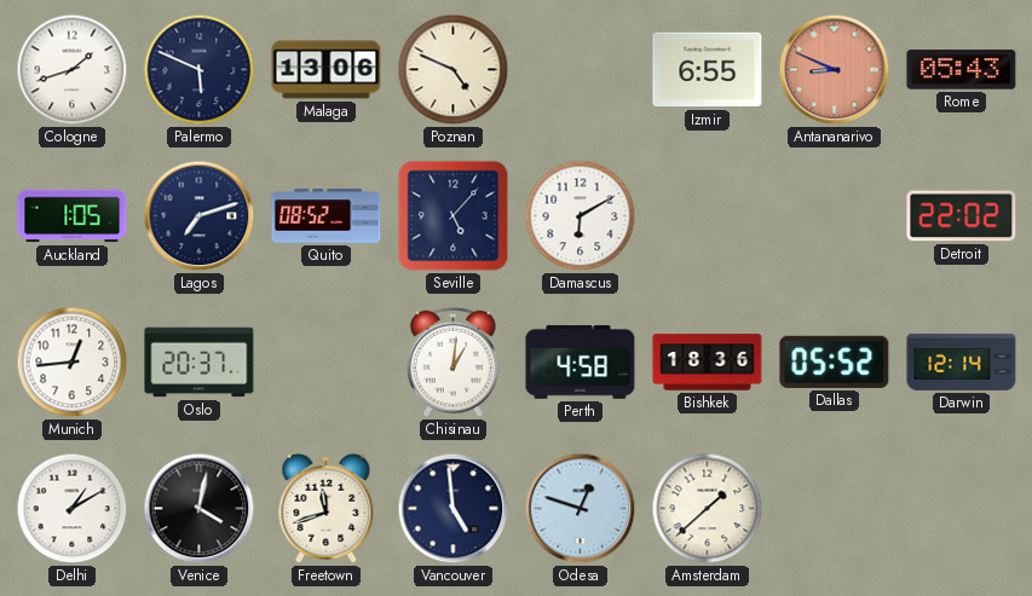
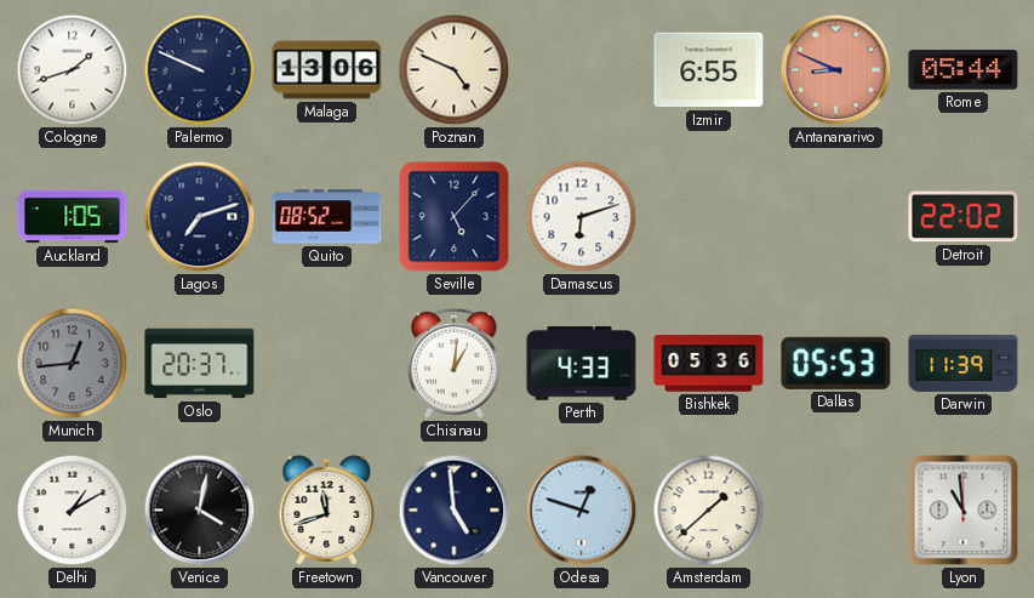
Palermo: 5:49 -> 9:49
Rome: 05:43 -> 05:44
Damascus: 6:10 -> 6:12
Munich dial: white -> grey
Perth: 4:58 -> 4:33
Bishkek: 18:36 -> 05:36
Dallas: 05:52 -> 05:53
Darwin: 12:14 -> 11:39
Lyon: none -> 10:59
